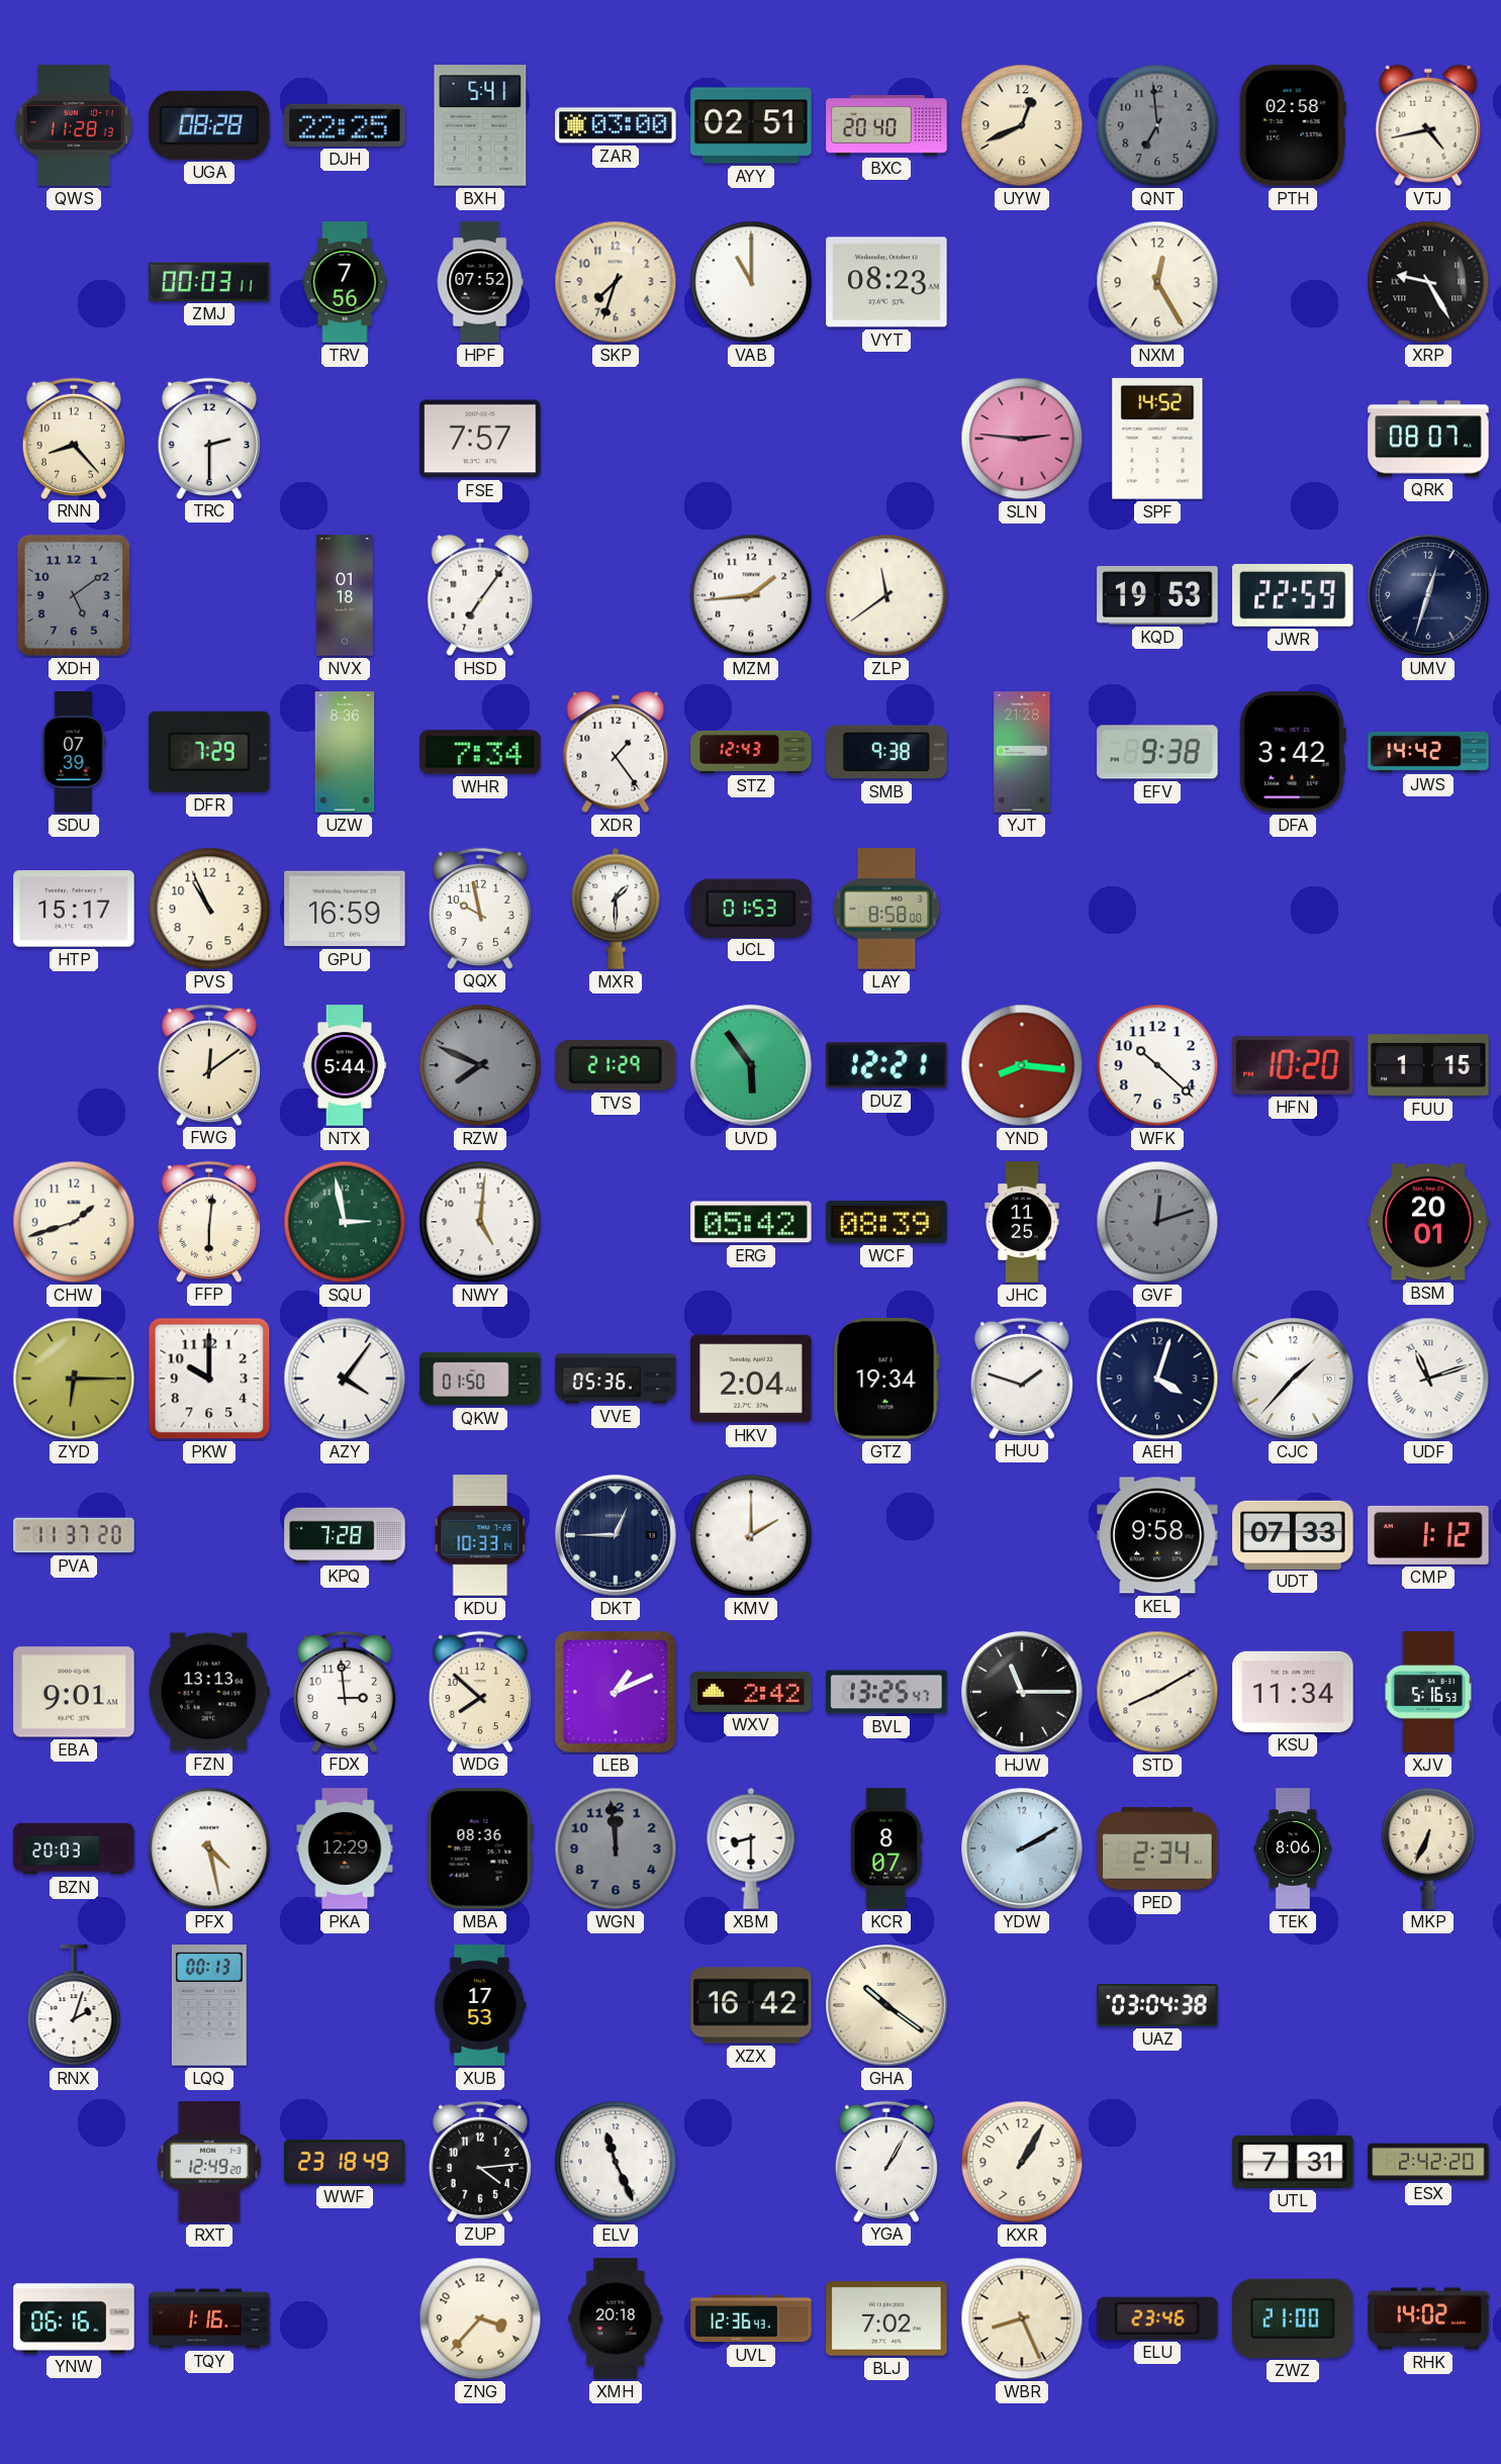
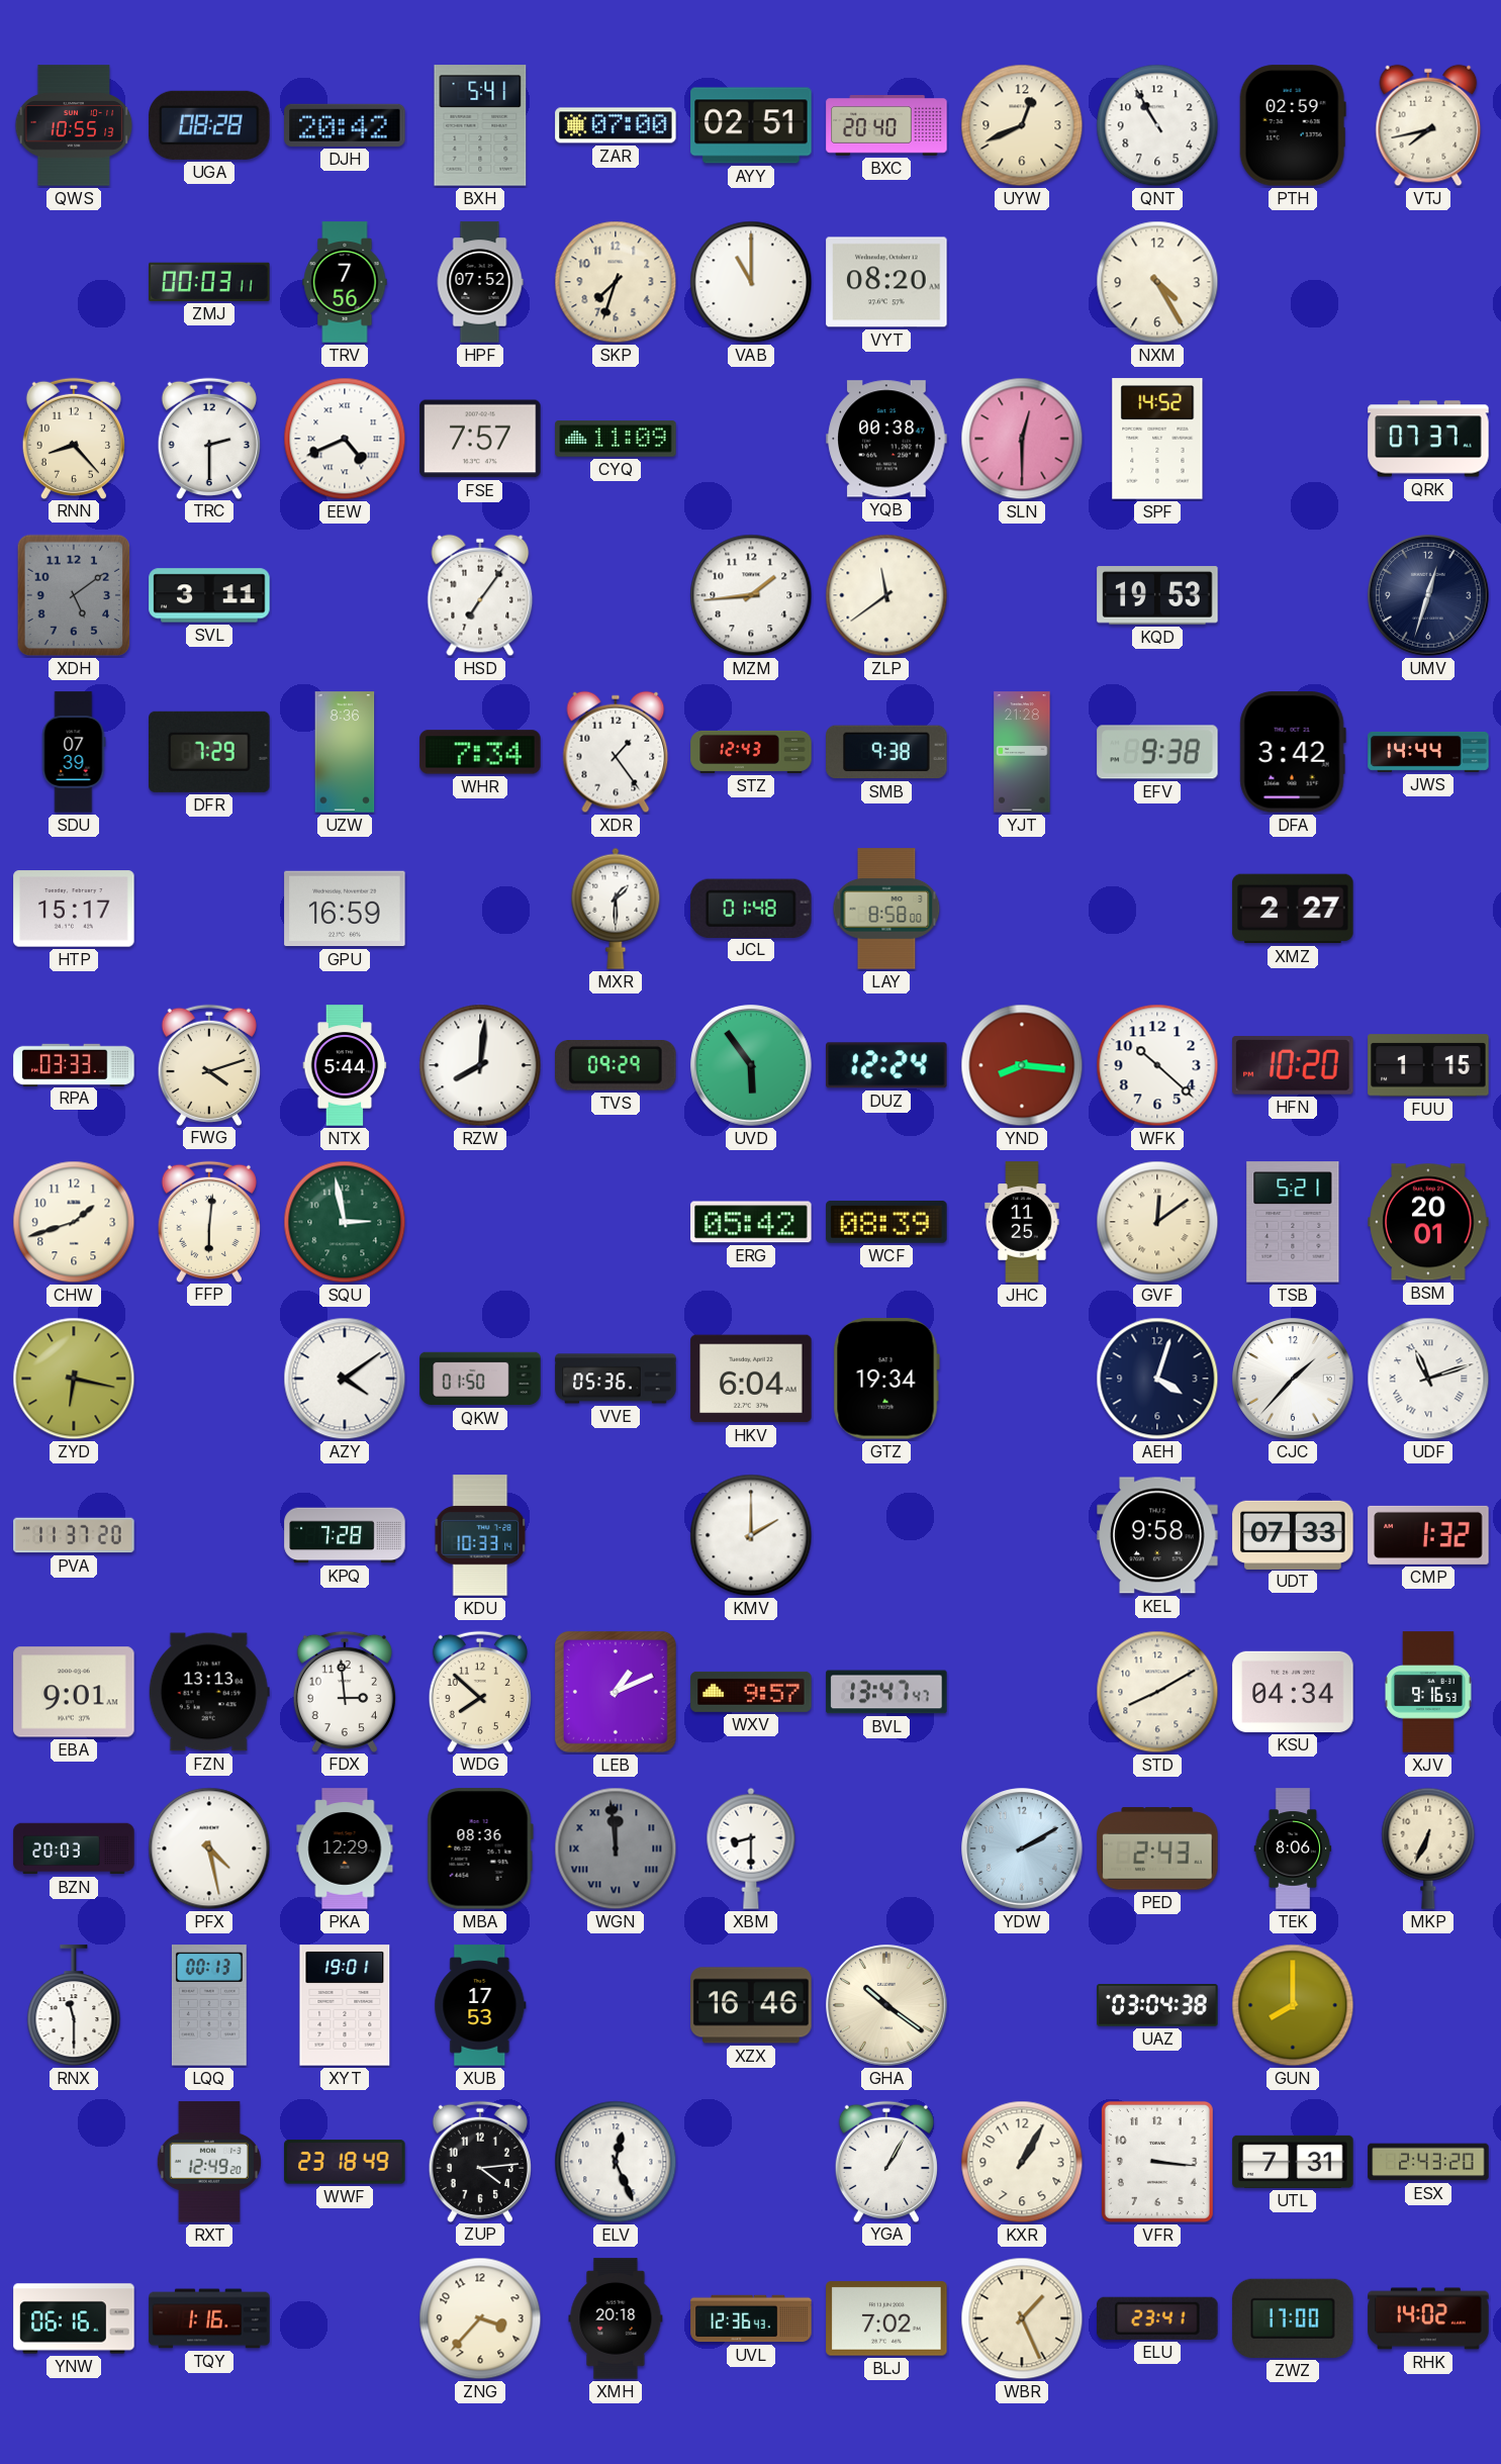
QWS: 11:28 -> 10:55
DJH: 22:25 -> 20:42
ZAR: 03:00 -> 07:00
QNT: 6:59 -> 10:55
QNT dial: grey -> white
PTH: 02:58 -> 02:59
VTJ: 4:43 -> 7:43
VYT: 08:23 -> 08:20
NXM: 12:25 -> 4:25
XRP: 9:25 -> none
EEW: none -> 4:41
CYQ: none -> 11:09
YQB: none -> 00:38
SLN: 2:46 -> 12:30
QRK: 08:07 -> 07:37
SVL: none -> 3:11
NVX: 01:18 -> none
JWR: 22:59 -> none
JWS: 14:42 -> 14:44
PVS: 10:56 -> none
QQX: 9:58 -> none
JCL: 01:53 -> 01:48
XMZ: none -> 2:27
RPA: none -> 03:33
FWG: 12:09 -> 4:12
RZW: 7:49 -> 8:01
RZW dial: grey -> white
TVS: 21:29 -> 09:29
DUZ: 12:21 -> 12:24
NWY: 5:01 -> none
GVF: 12:12 -> 12:09
GVF dial: grey -> cream
TSB: none -> 5:21
ZYD: 6:15 -> 6:17
PKW: 10:00 -> none
AZY: 4:06 -> 4:09
HKV: 2:04 -> 6:04
HUU: 1:48 -> none
DKT: 12:45 -> none
CMP: 1:12 -> 1:32
WXV: 2:42 -> 9:57
BVL: 13:25 -> 13:47
HJW: 11:15 -> none
KSU: 11:34 -> 04:34
XJV: 5:16 -> 9:16
WGN numerals: Arabic -> Roman
KCR: 8:07 -> none
PED: 2:34 -> 2:43
RNX: 2:03 -> 11:30
XYT: none -> 19:01
XZX: 16:42 -> 16:46
GUN: none -> 8:00
ELV: 11:26 -> 12:26
VFR: none -> 3:16
ESX: 2:42 -> 2:43
WBR: 8:26 -> 1:26
ELU: 23:46 -> 23:41
ZWZ: 21:00 -> 17:00
